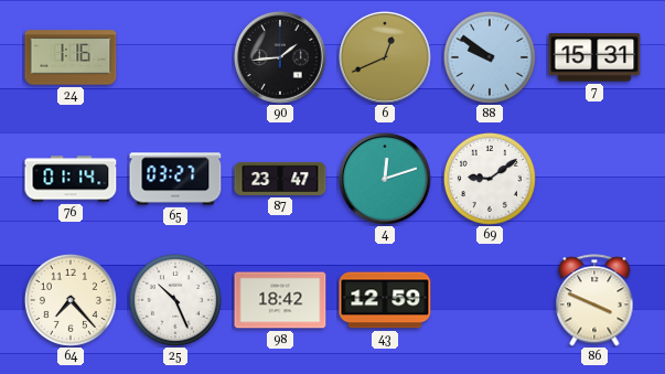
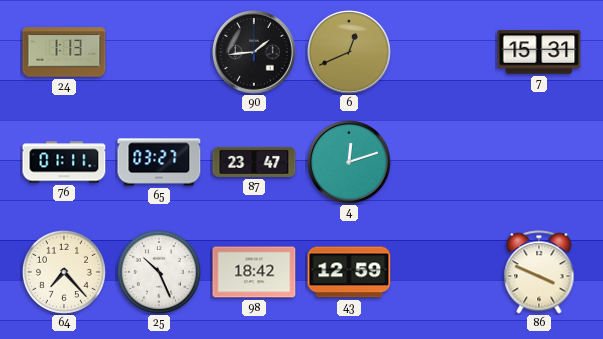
24: 1:16 -> 1:13
88: 9:51 -> none
76: 01:14 -> 01:11
69: 9:09 -> none
